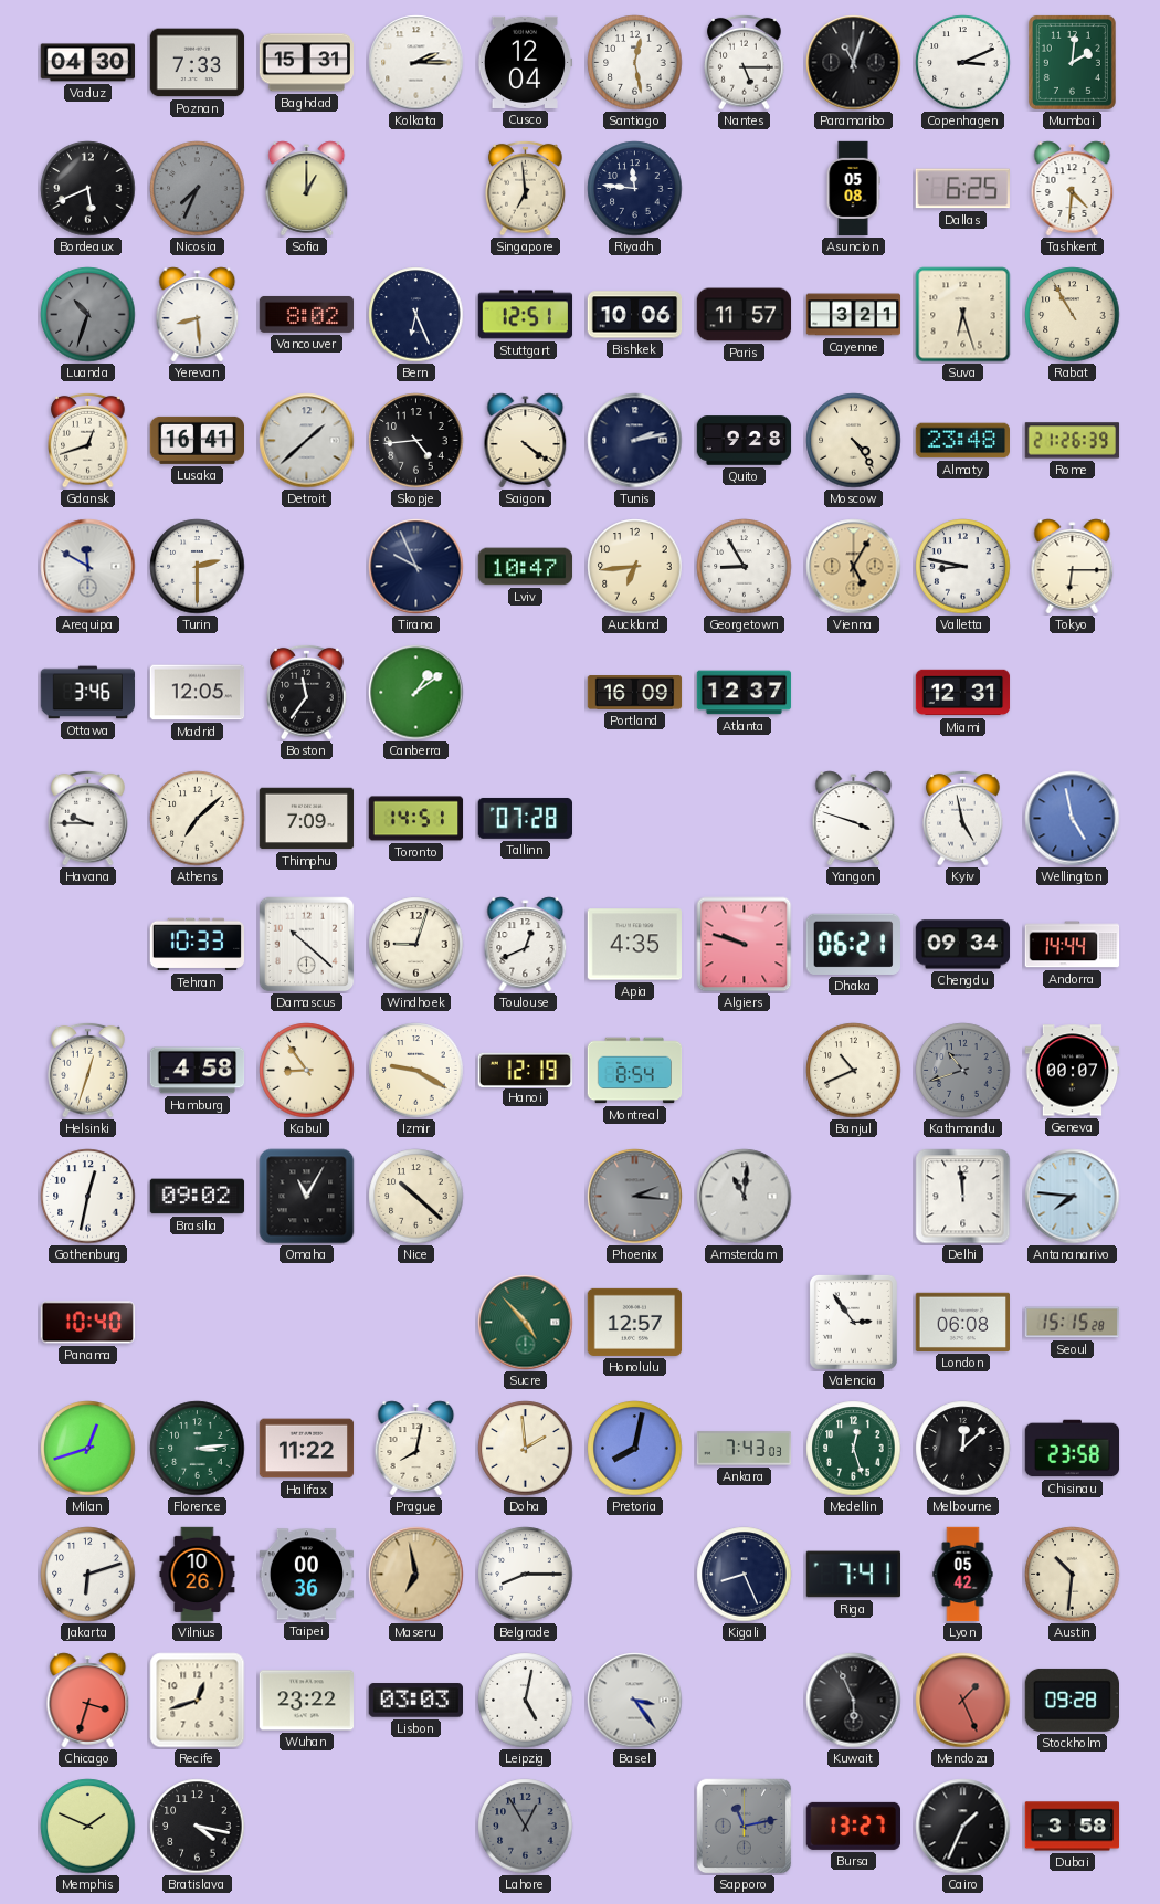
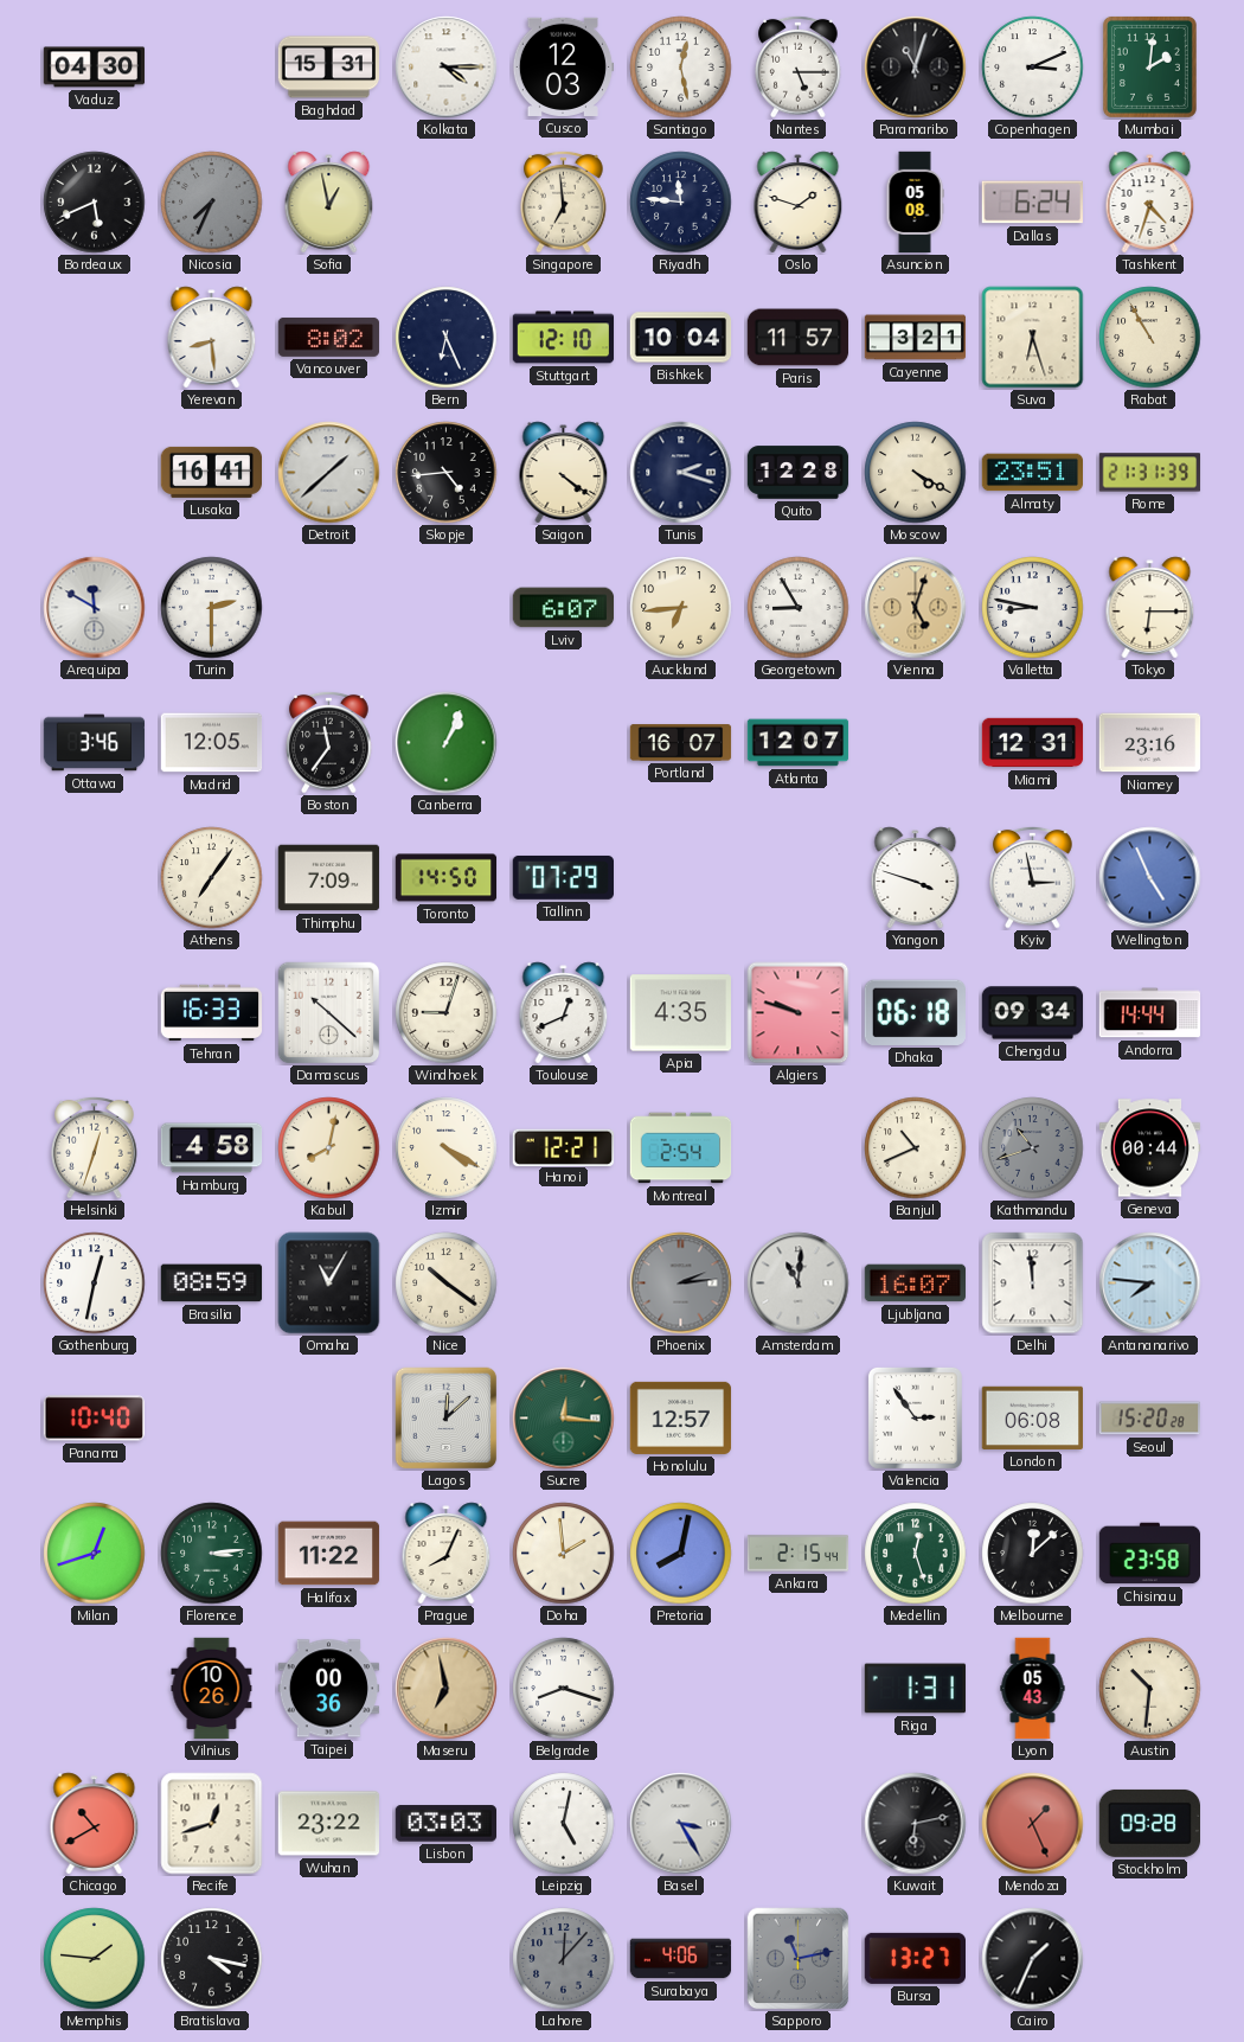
Poznan: 7:33 -> none
Kolkata: 2:15 -> 4:15
Cusco: 12:04 -> 12:03
Sofia: 1:00 -> 12:58
Oslo: none -> 1:48
Dallas: 6:25 -> 6:24
Tashkent: 4:31 -> 4:33
Luanda: 10:33 -> none
Stuttgart: 12:51 -> 12:10
Bishkek: 10:06 -> 10:04
Gdansk: 12:42 -> none
Tunis: 2:13 -> 2:18
Quito: 9:28 -> 12:28
Moscow: 4:24 -> 4:20
Almaty: 23:48 -> 23:51
Rome: 21:26 -> 21:31
Tirana: 9:56 -> none
Lviv: 10:47 -> 6:07
Vienna: 5:05 -> 5:03
Canberra: 1:09 -> 1:04
Portland: 16:09 -> 16:07
Atlanta: 12:37 -> 12:07
Niamey: none -> 23:16
Havana: 9:45 -> none
Athens: 7:08 -> 7:06
Toronto: 14:51 -> 14:50
Tallinn: 07:28 -> 07:29
Kyiv: 4:58 -> 2:58
Wellington: 4:58 -> 4:56
Tehran: 10:33 -> 16:33
Dhaka: 06:21 -> 06:18
Kabul: 8:54 -> 8:02
Izmir: 9:20 -> 4:20
Hanoi: 12:19 -> 12:21
Montreal: 8:54 -> 2:54
Geneva: 00:07 -> 00:44
Brasilia: 09:02 -> 08:59
Nice: 10:22 -> 10:21
Phoenix: 2:16 -> 2:14
Ljubljana: none -> 16:07
Lagos: none -> 12:08
Sucre: 4:53 -> 12:16
Seoul: 15:15 -> 15:20
Prague: 8:02 -> 8:04
Ankara: 7:43 -> 2:15
Jakarta: 6:12 -> none
Belgrade: 8:15 -> 8:18
Kigali: 8:26 -> none
Riga: 7:41 -> 1:31
Lyon: 05:42 -> 05:43
Chicago: 3:33 -> 10:40
Basel: 3:24 -> 3:25
Kuwait: 5:56 -> 6:13
Memphis: 1:49 -> 1:46
Lahore: 12:55 -> 12:07
Surabaya: none -> 4:06
Dubai: 3:58 -> none
